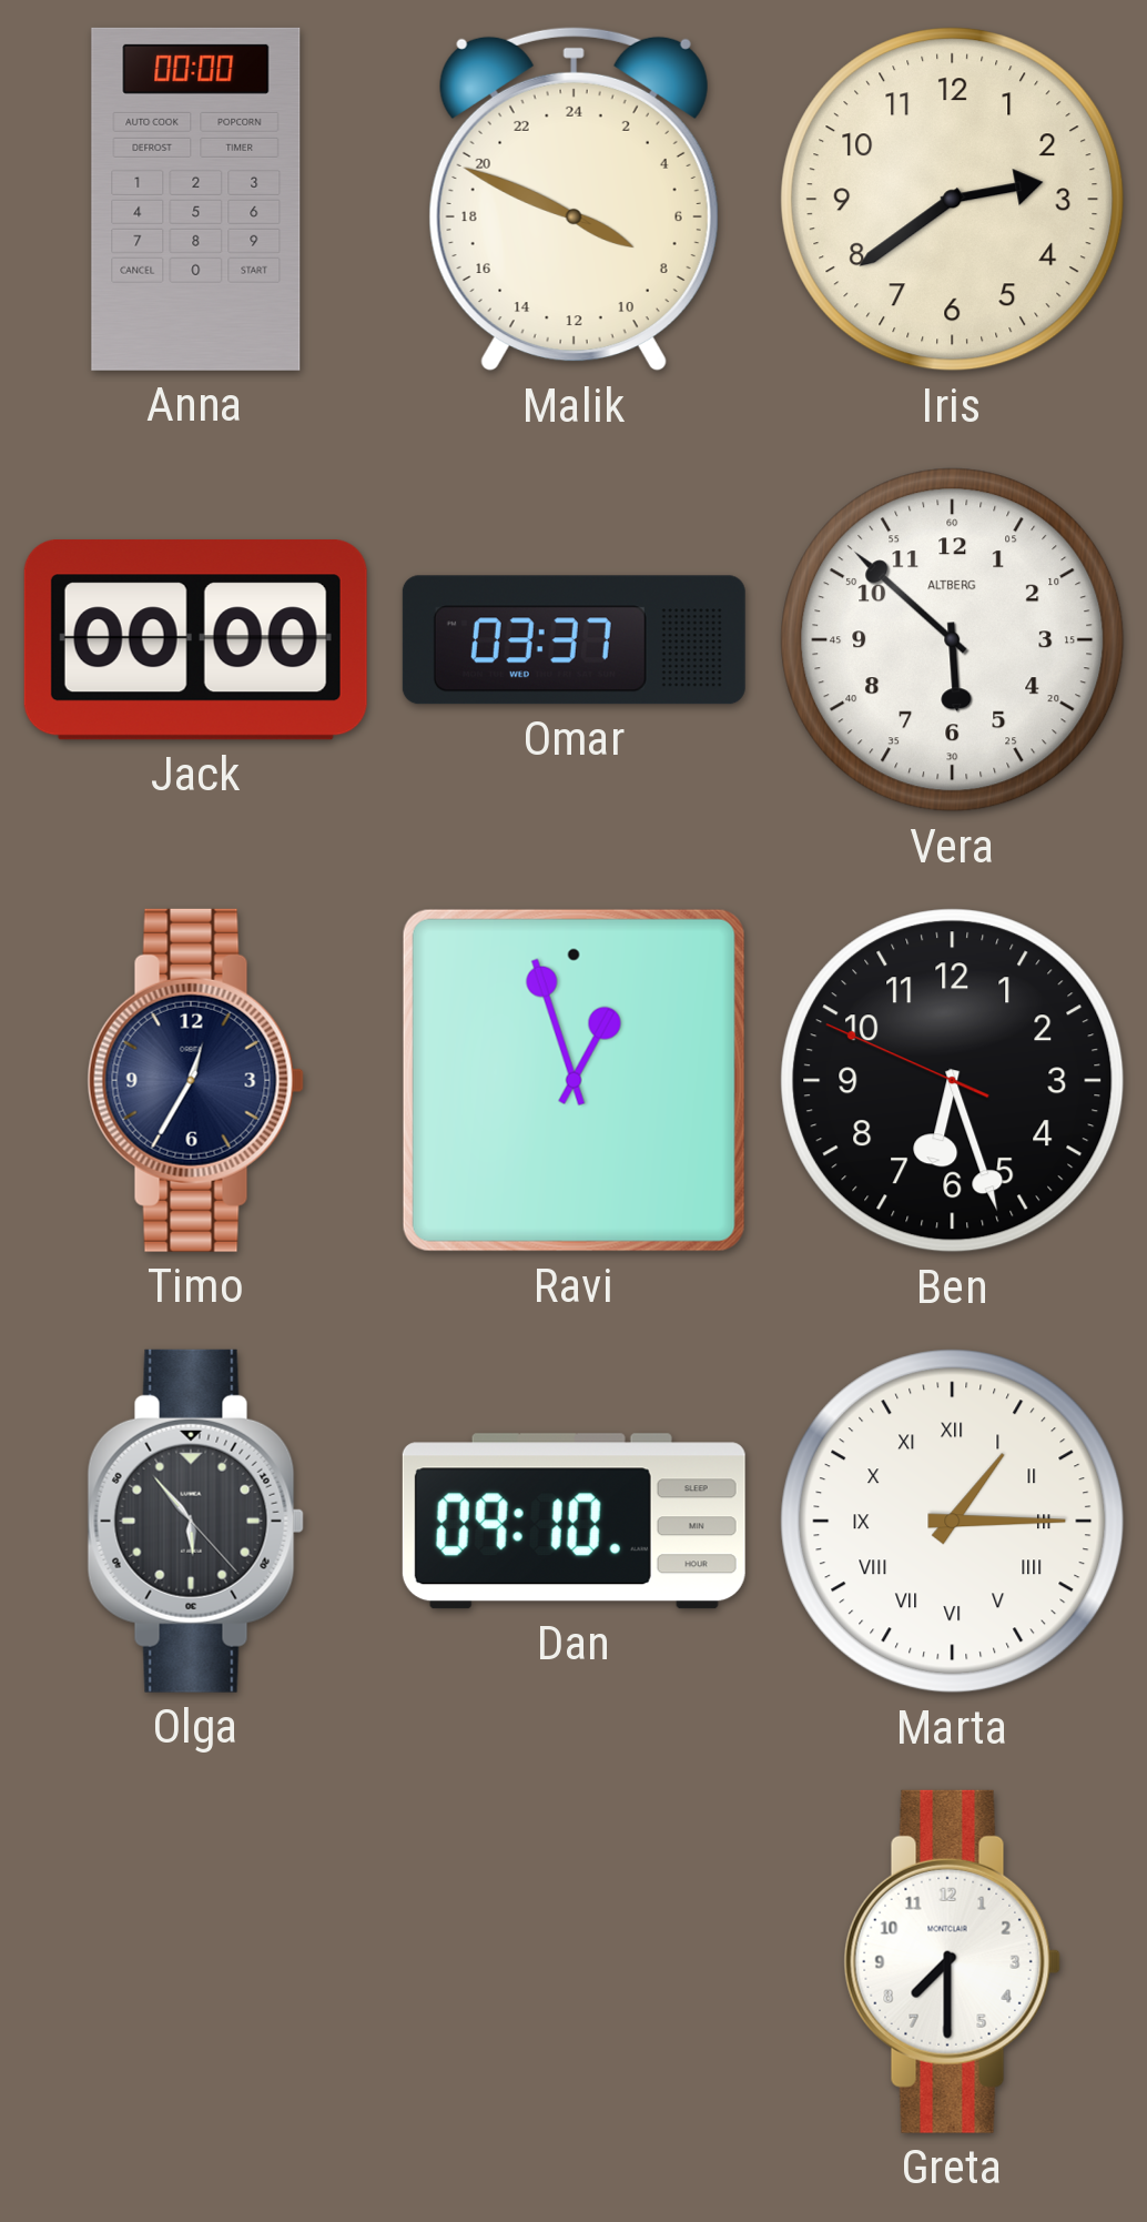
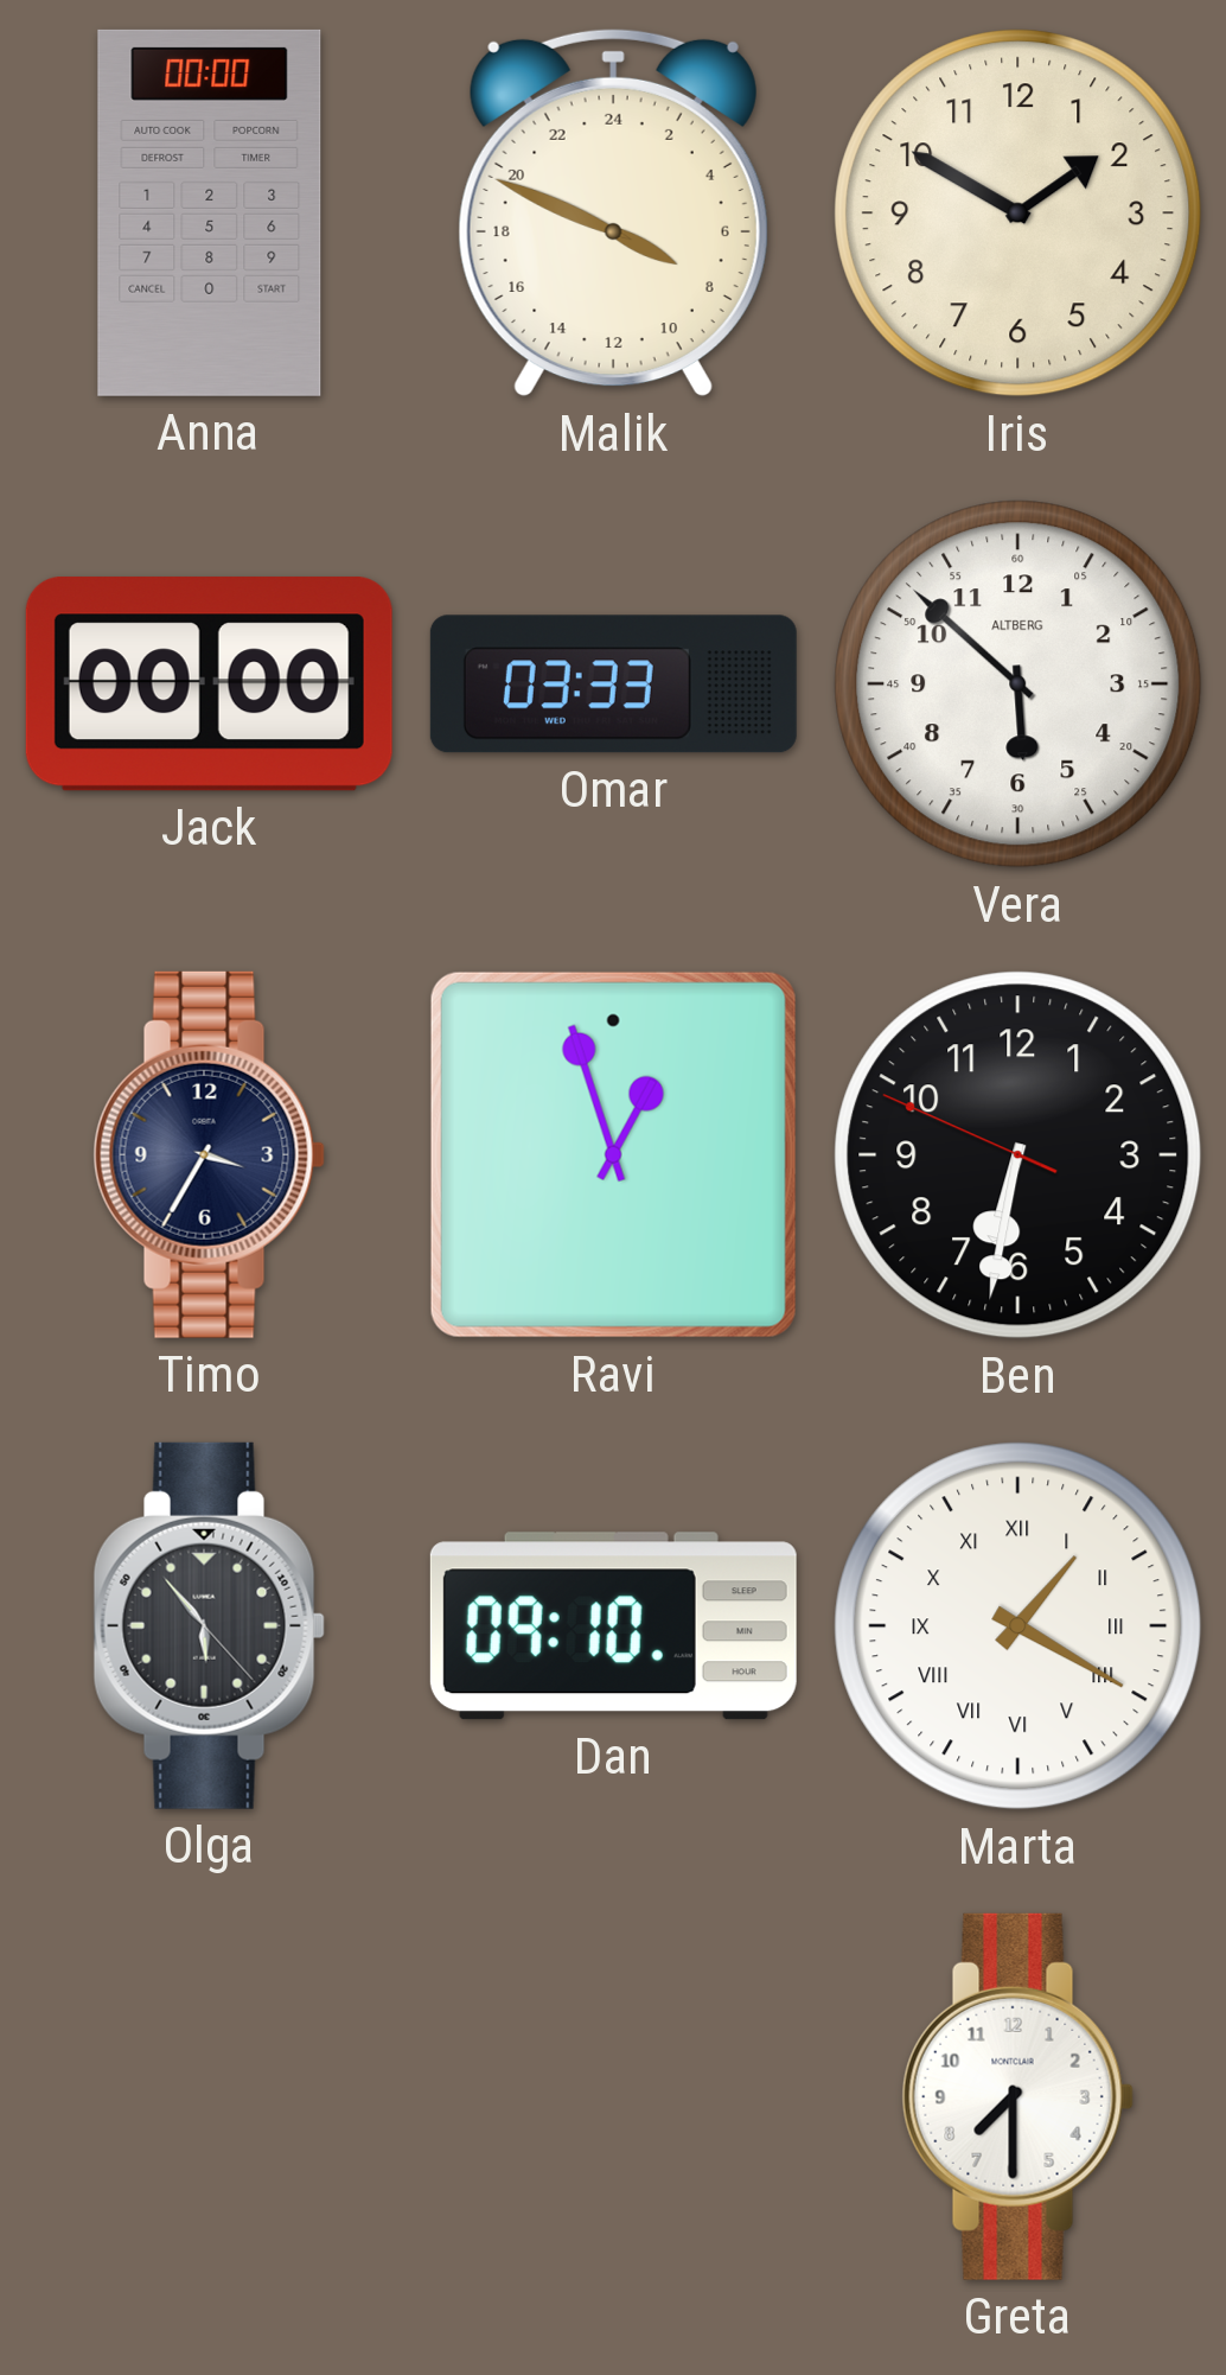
Iris: 2:39 -> 1:50
Omar: 03:37 -> 03:33
Timo: 12:35 -> 3:35
Ben: 6:26 -> 6:31
Marta: 1:15 -> 1:20
